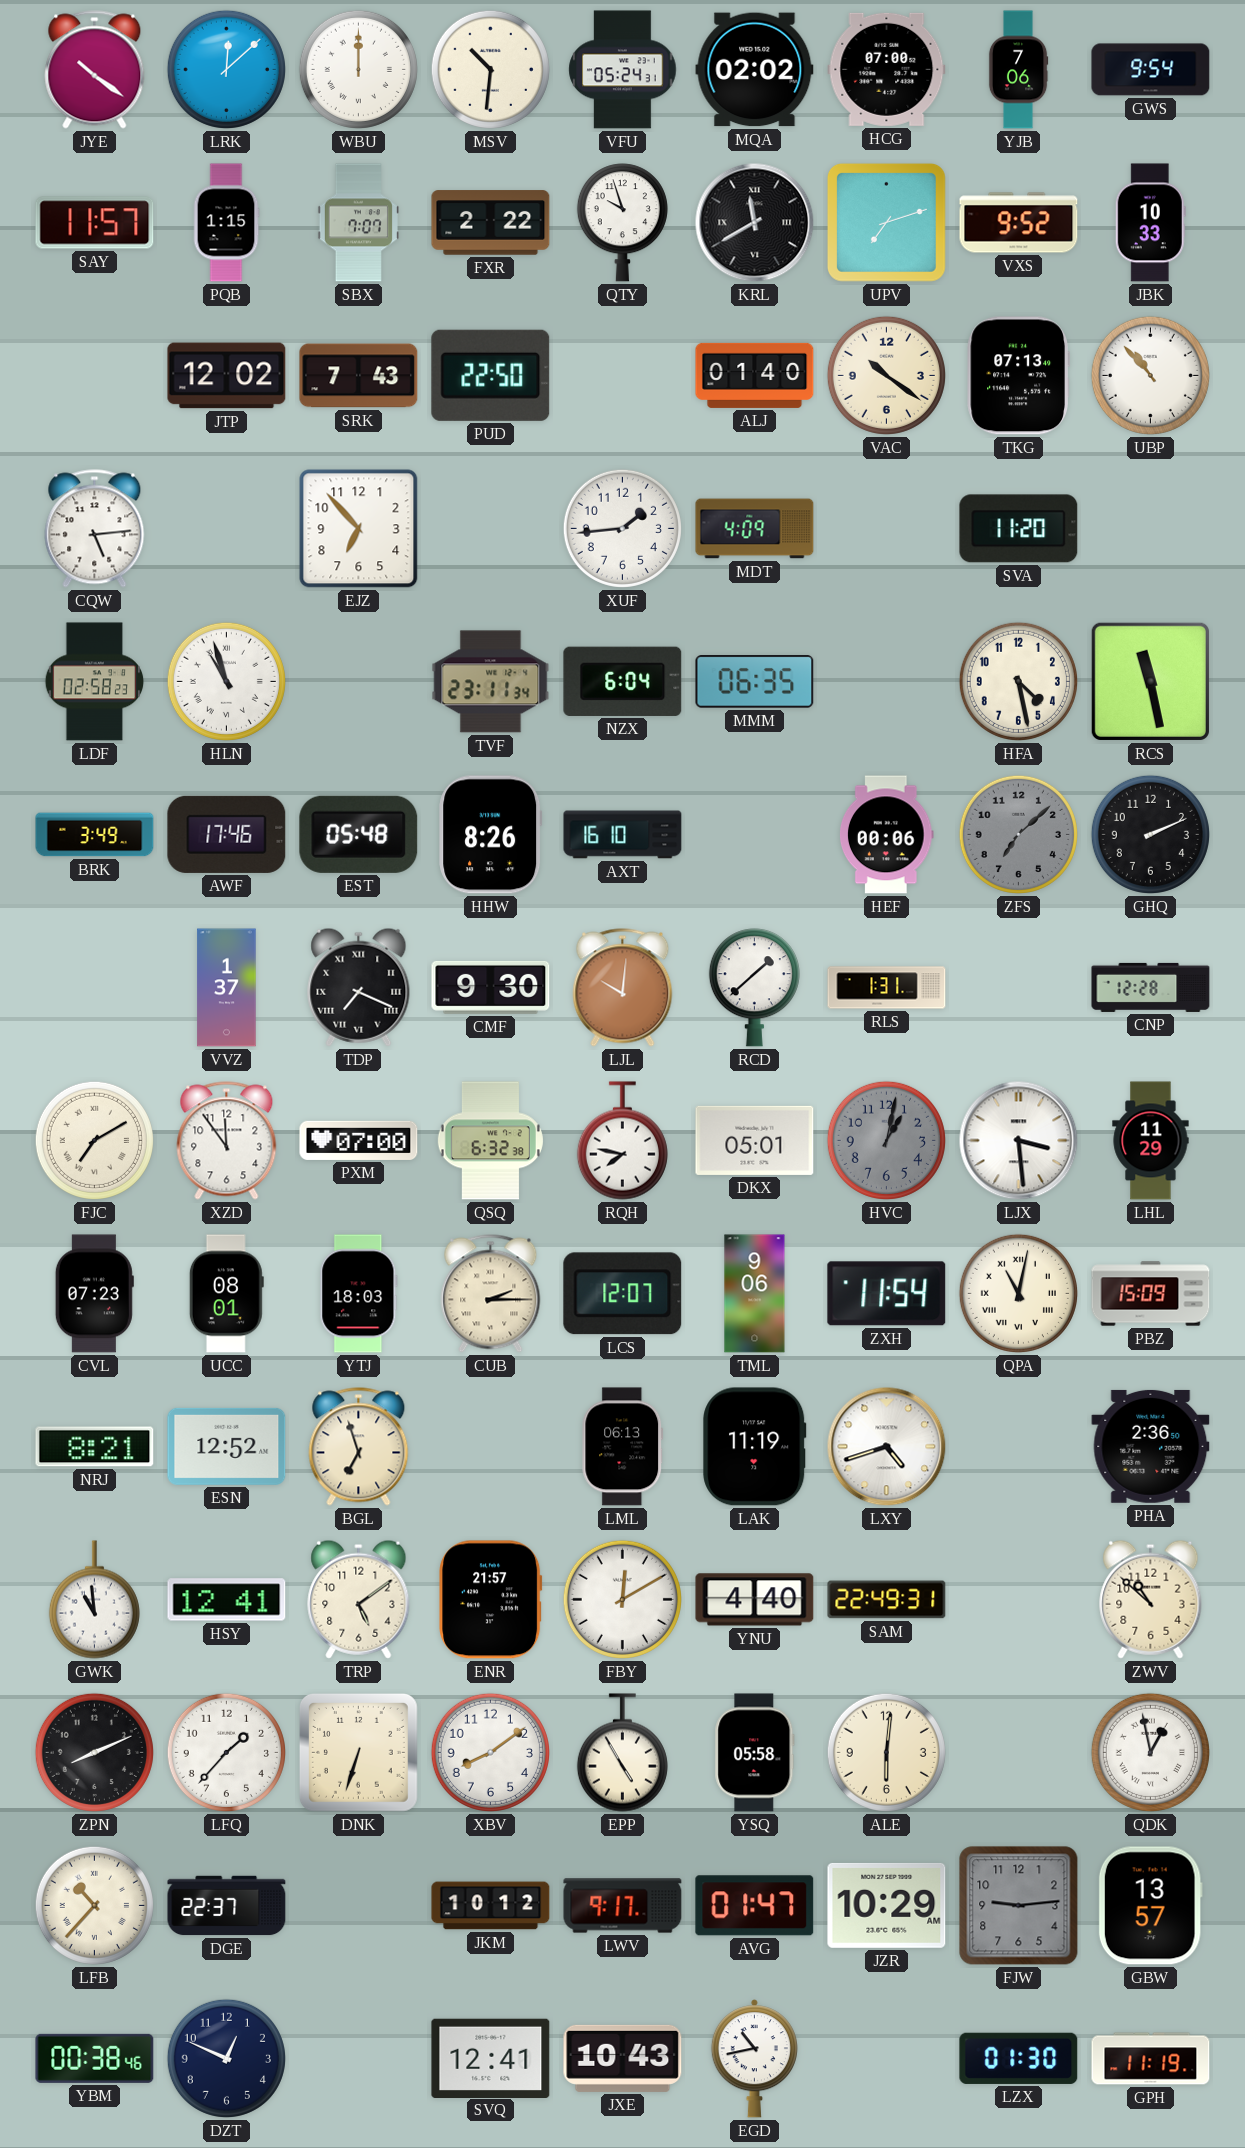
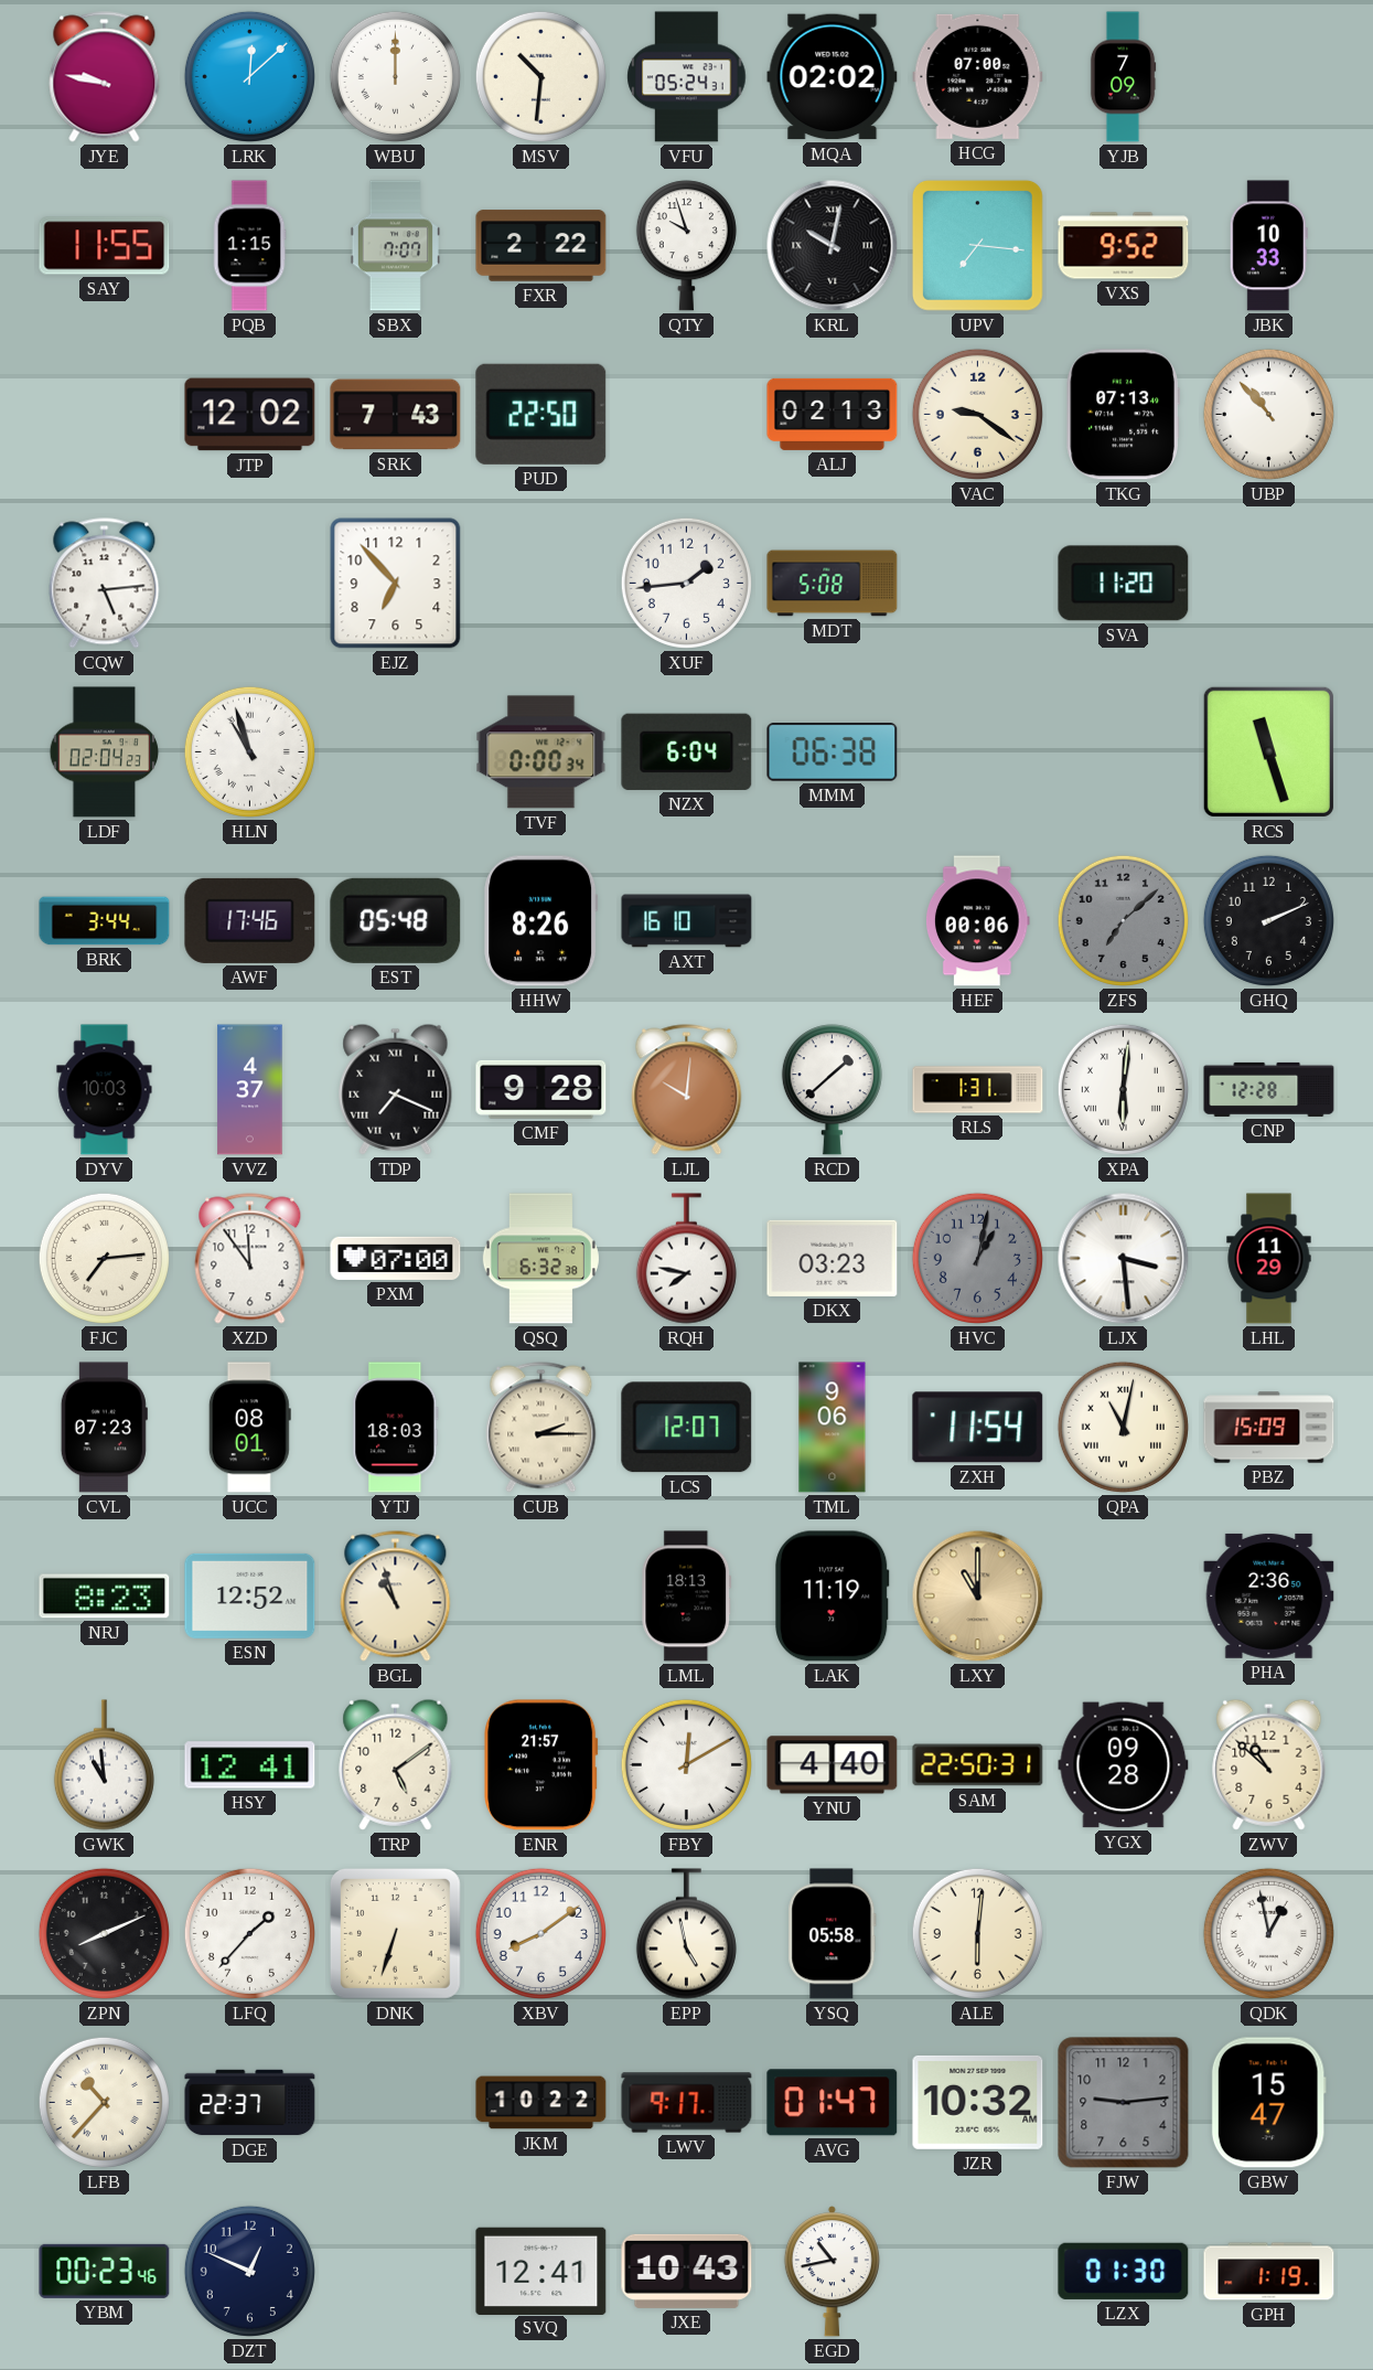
JYE: 10:21 -> 9:47
YJB: 7:06 -> 7:09
GWS: 9:54 -> none
SAY: 11:57 -> 11:55
KRL: 11:40 -> 10:02
UPV: 7:12 -> 7:16
ALJ: 01:40 -> 02:13
VAC: 10:21 -> 9:21
MDT: 4:09 -> 5:08
LDF: 02:58 -> 02:04
TVF: 23:11 -> 0:00
MMM: 06:35 -> 06:38
HFA: 4:28 -> none
RCS: 11:28 -> 11:27
BRK: 3:49 -> 3:44
DYV: none -> 10:03
VVZ: 1:37 -> 4:37
CMF: 9:30 -> 9:28
XPA: none -> 6:01
FJC: 7:10 -> 7:14
DKX: 05:01 -> 03:23
NRJ: 8:21 -> 8:23
BGL: 6:57 -> 10:57
LML: 06:13 -> 18:13
LXY: 4:42 -> 11:00
LXY dial: white -> champagne
SAM: 22:49 -> 22:50
YGX: none -> 09:28
EPP: 4:55 -> 4:58
JKM: 10:12 -> 10:22
JZR: 10:29 -> 10:32
GBW: 13:57 -> 15:47
YBM: 00:38 -> 00:23
GPH: 11:19 -> 1:19
